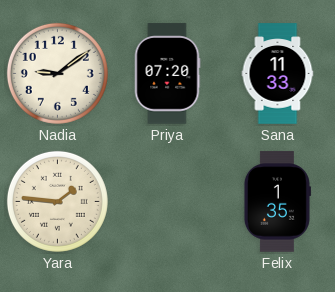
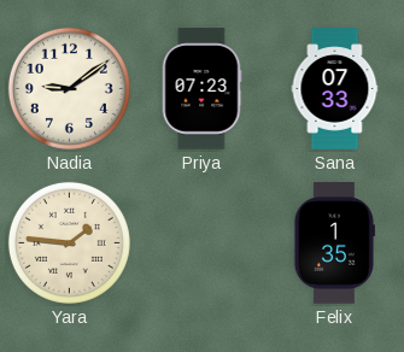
Priya: 07:20 -> 07:23
Sana: 11:33 -> 07:33
